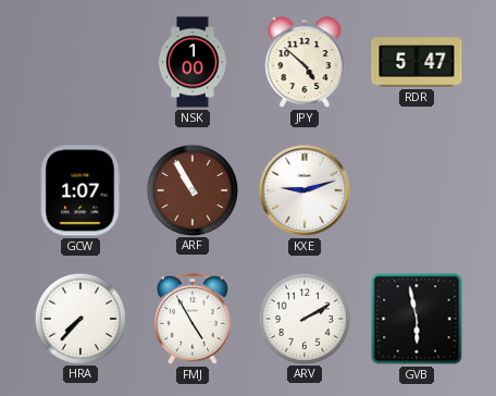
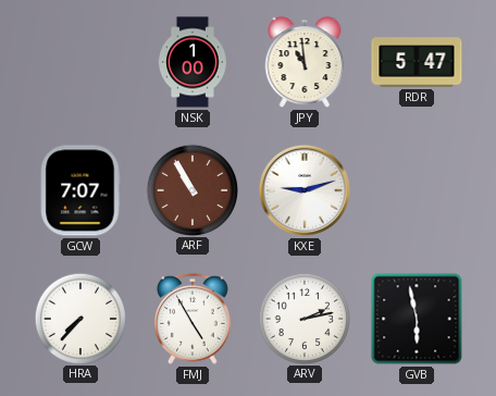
JPY: 4:52 -> 10:59
GCW: 1:07 -> 7:07
ARV: 2:10 -> 2:13
